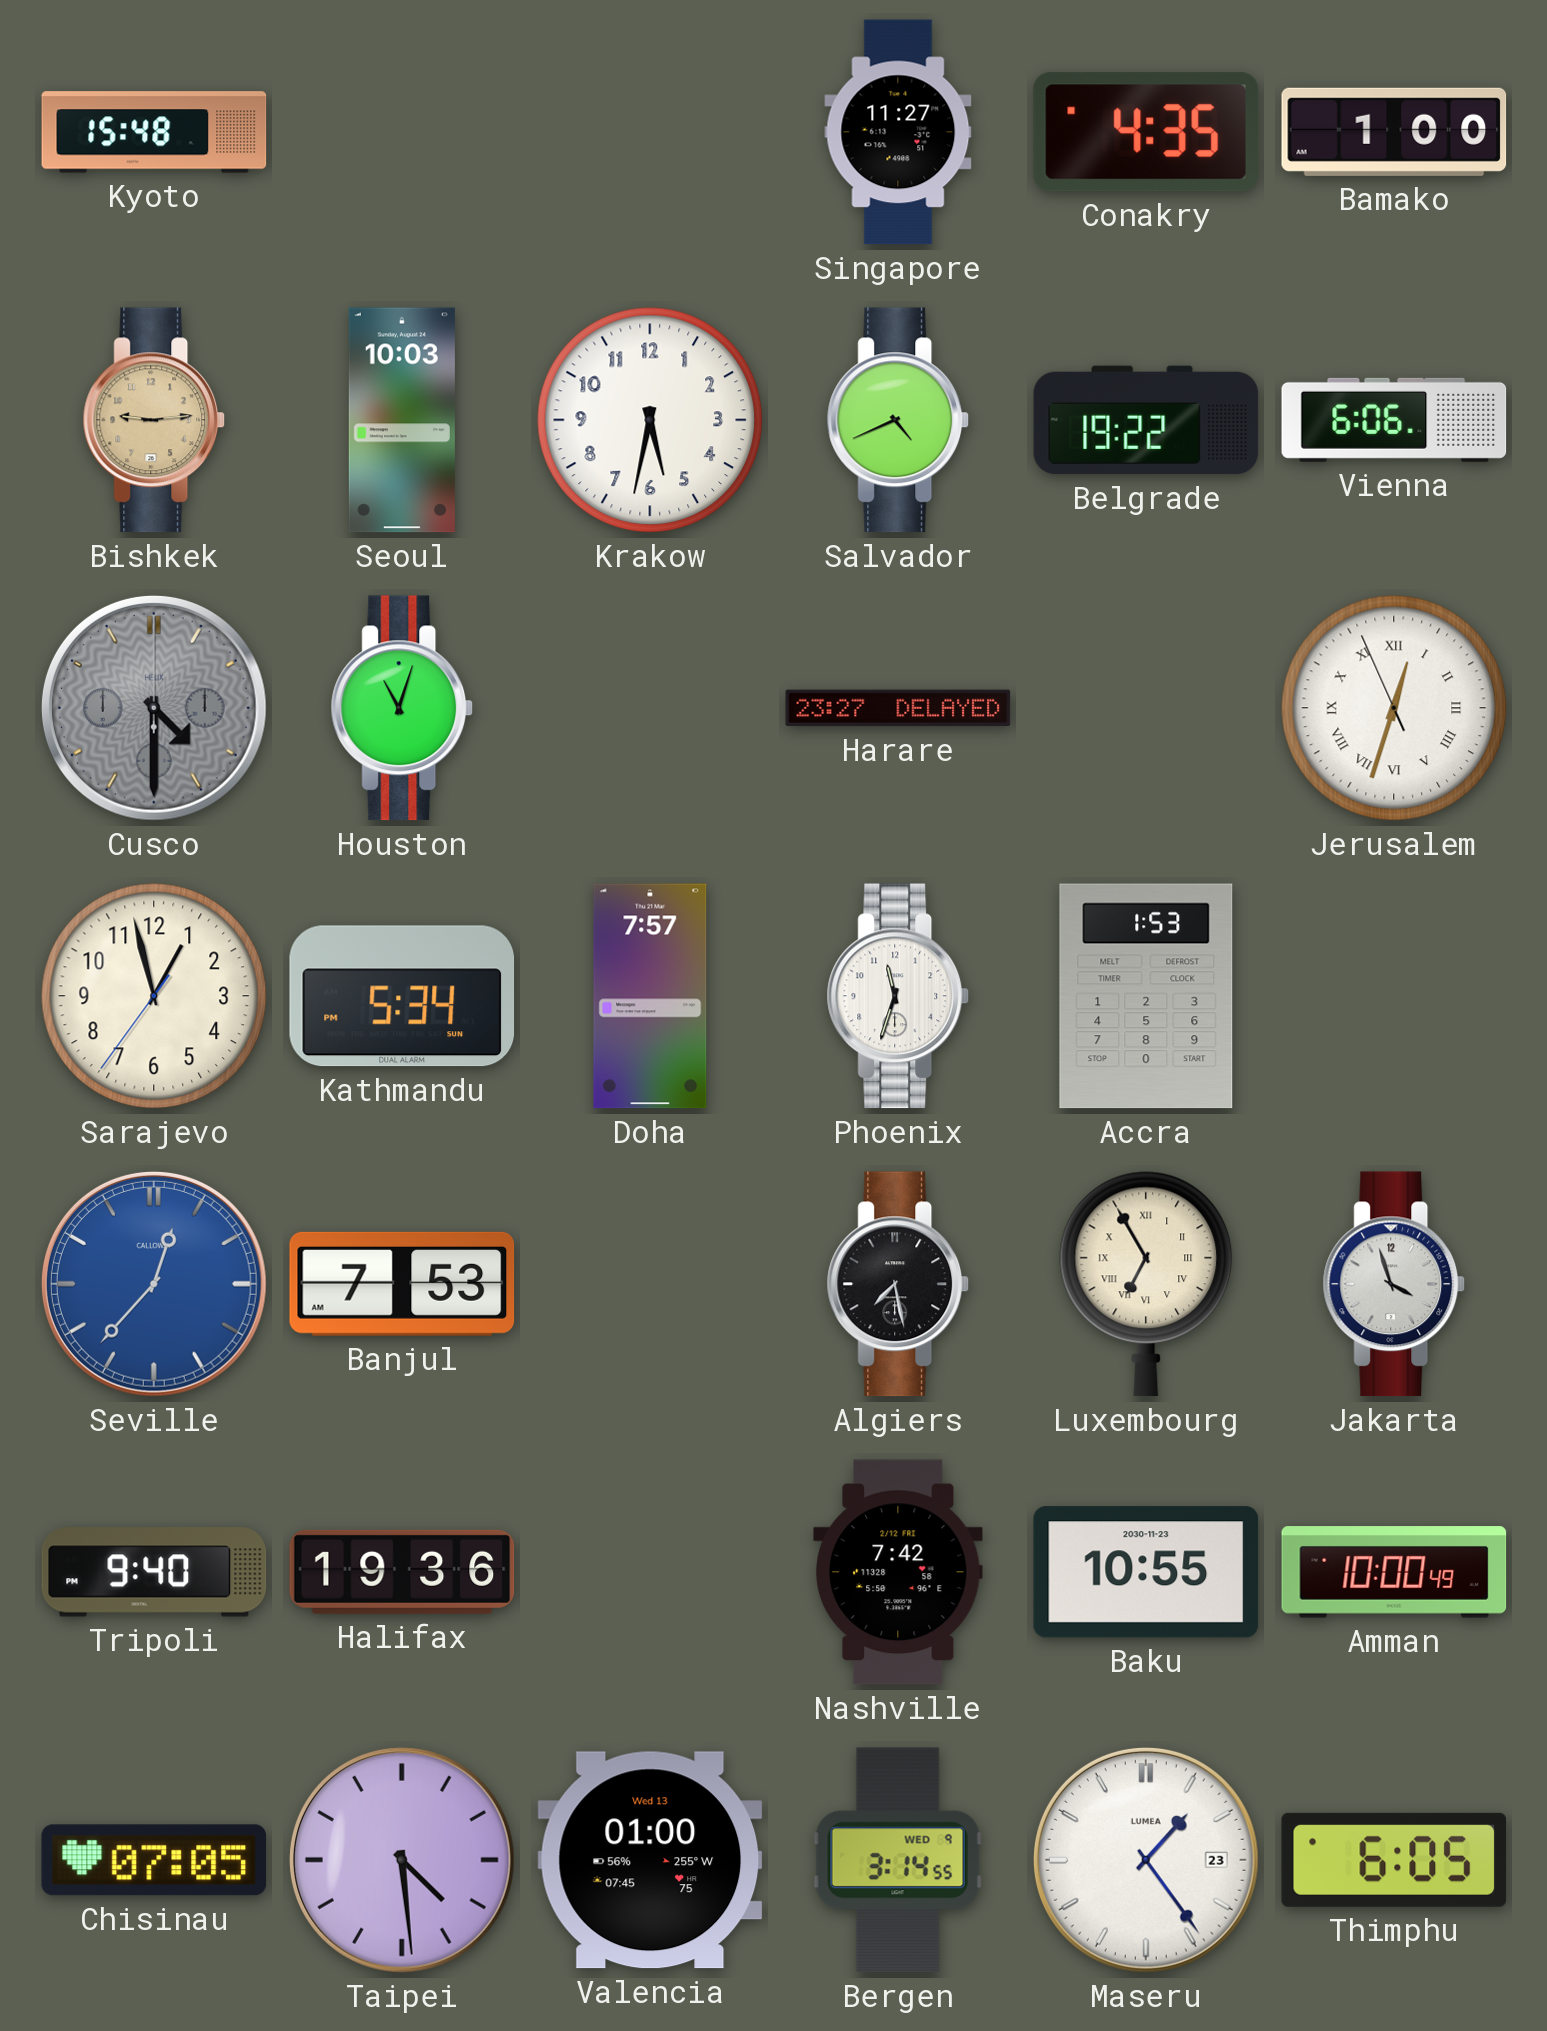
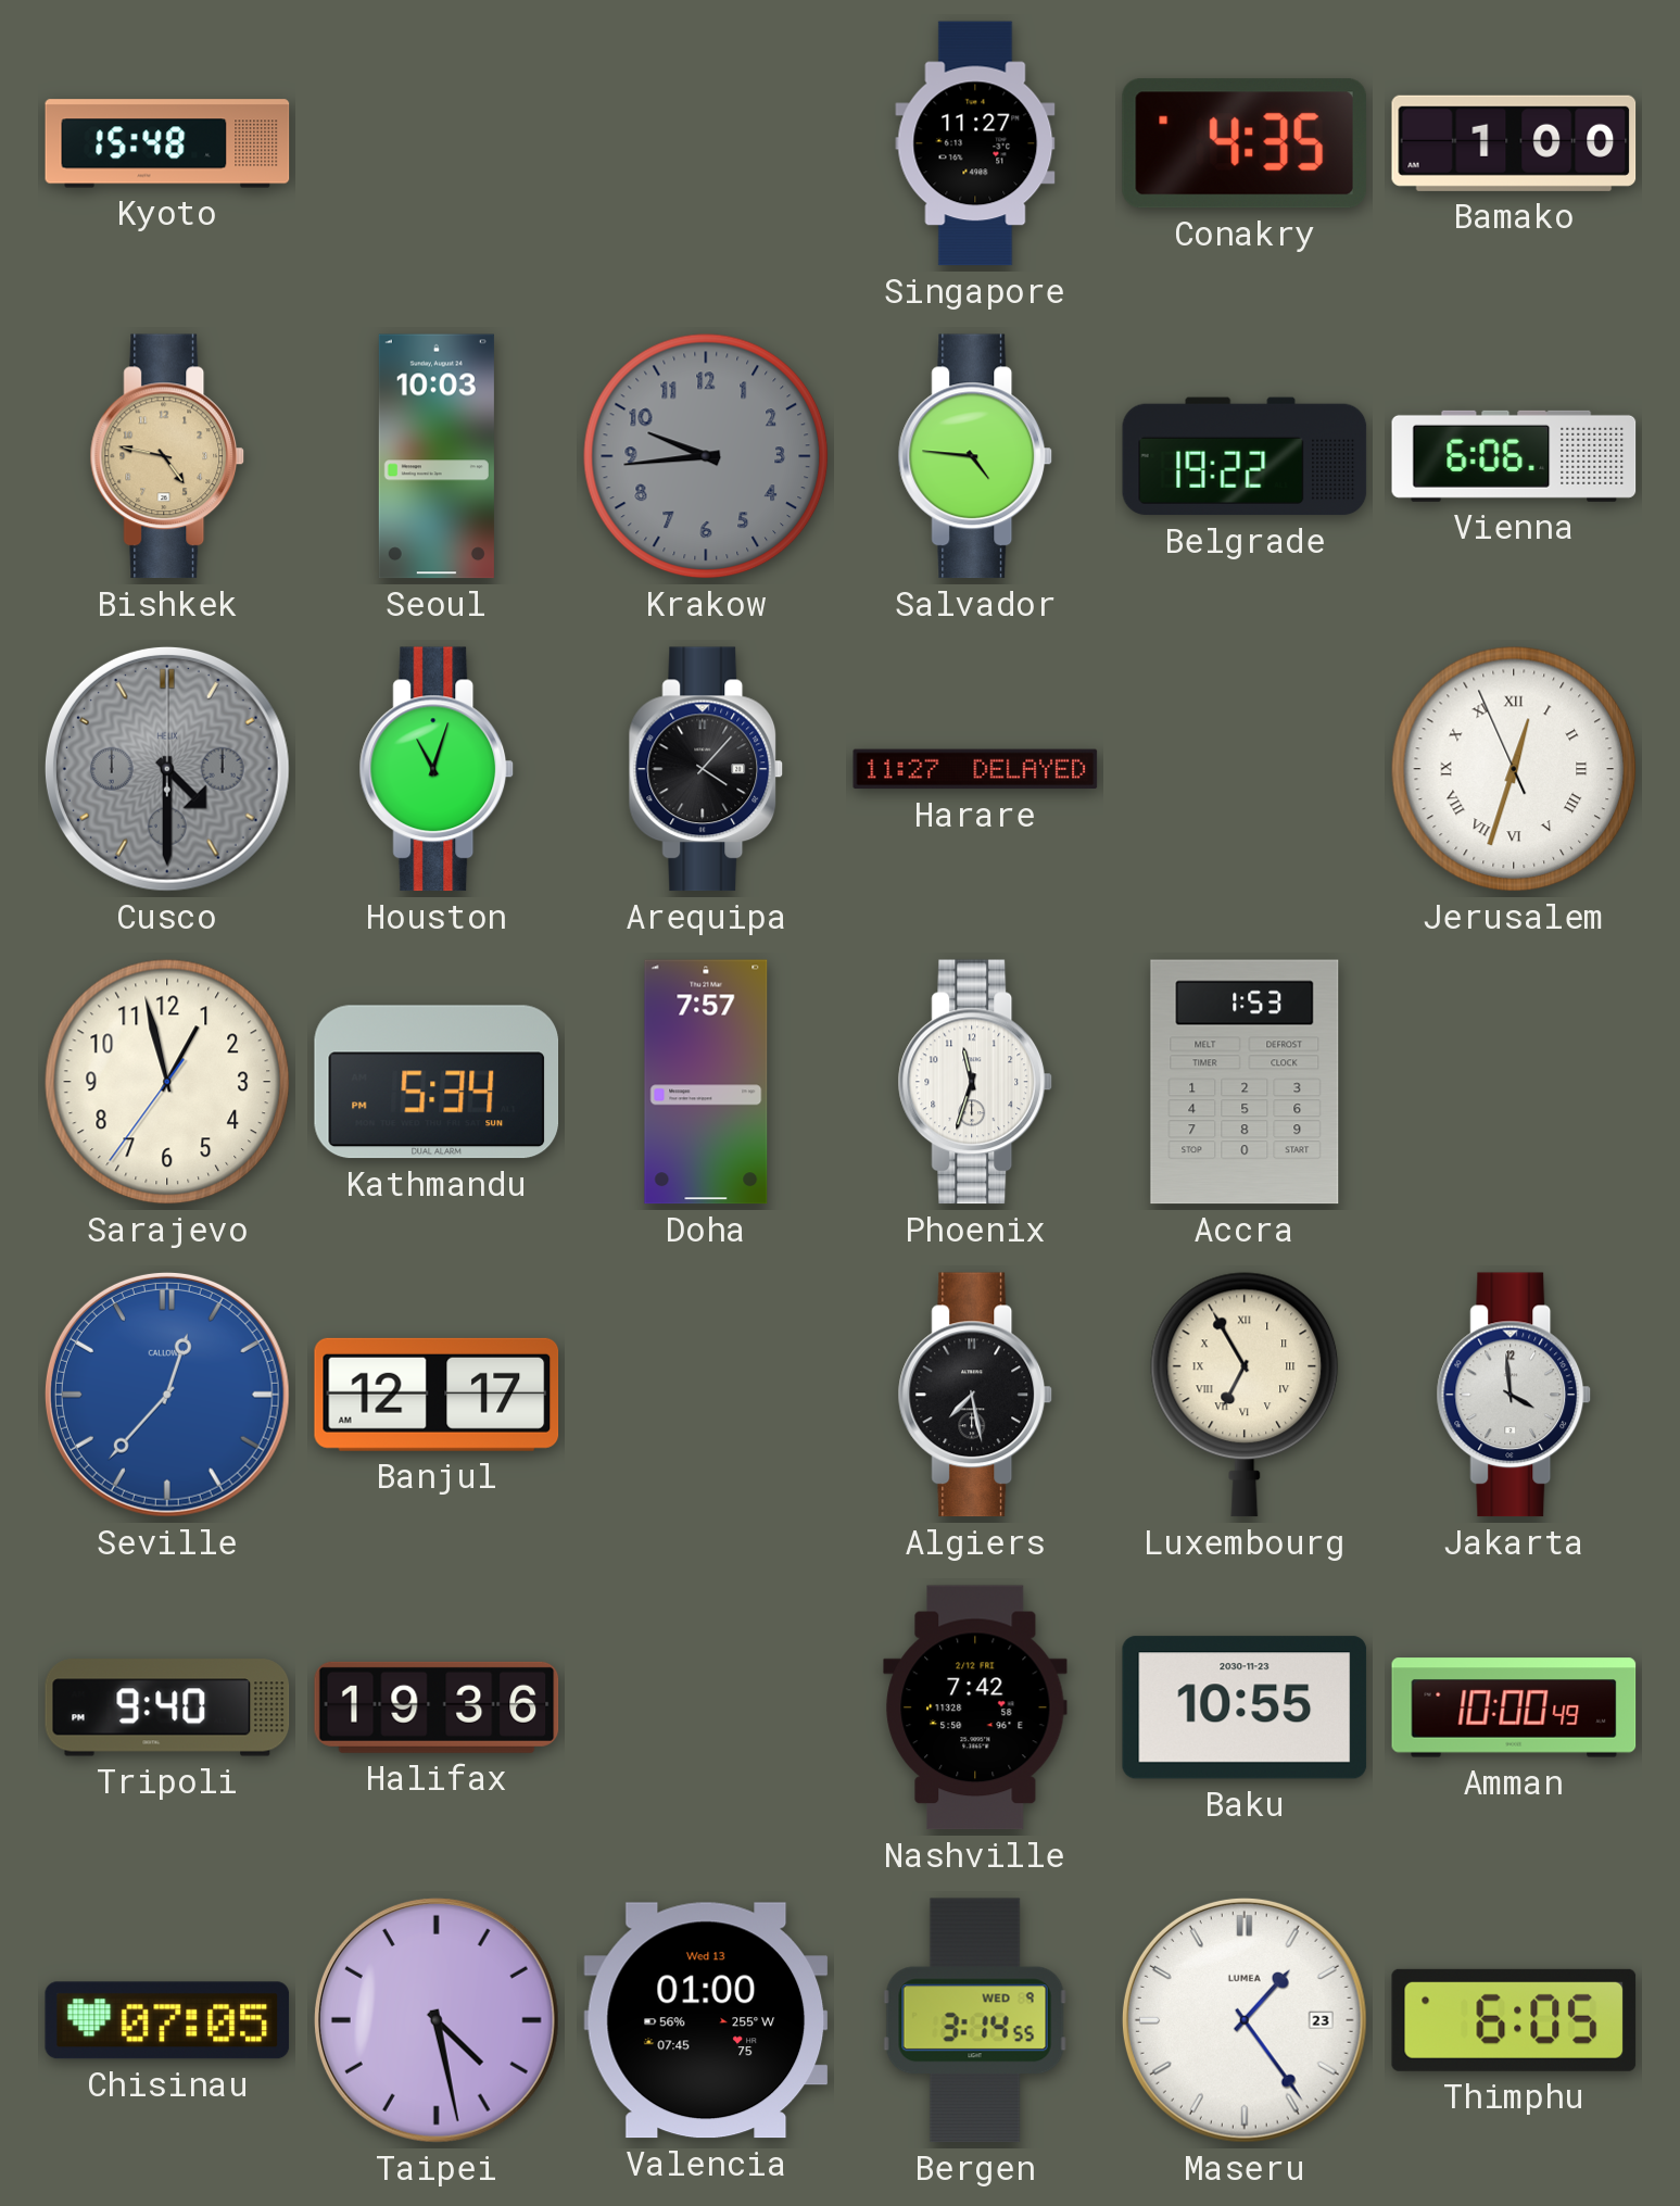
Bishkek: 9:14 -> 4:47
Krakow: 5:32 -> 9:44
Krakow dial: white -> grey
Salvador: 4:41 -> 4:46
Arequipa: none -> 4:07
Harare: 23:27 -> 11:27
Banjul: 7:53 -> 12:17
Jakarta: 3:57 -> 3:59
Taipei: 4:29 -> 4:28
